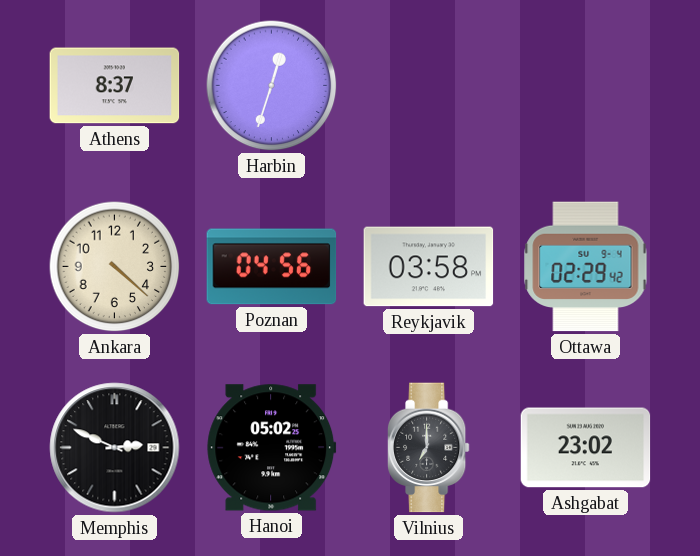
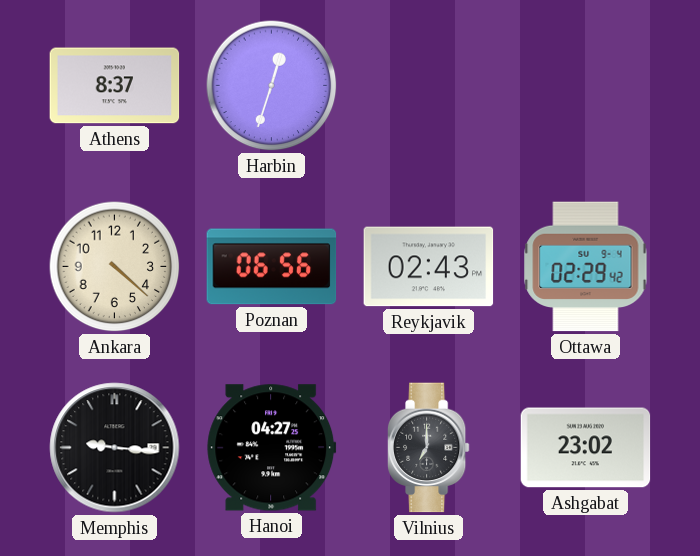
Poznan: 04:56 -> 06:56
Reykjavik: 03:58 -> 02:43
Memphis: 2:49 -> 9:16
Hanoi: 05:02 -> 04:27
